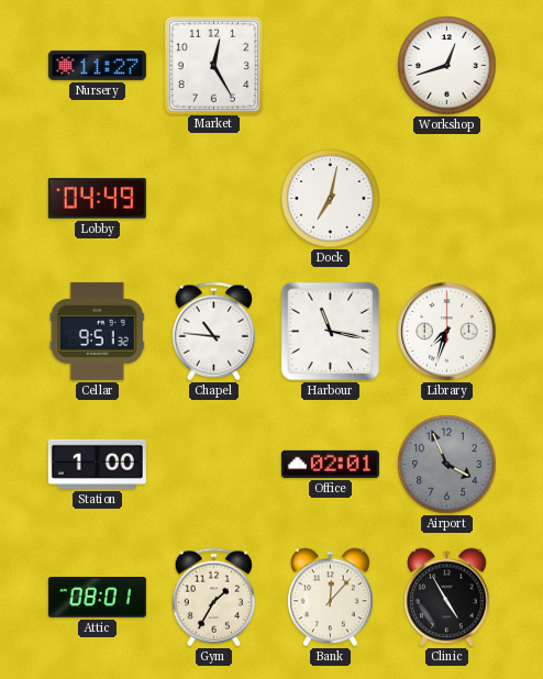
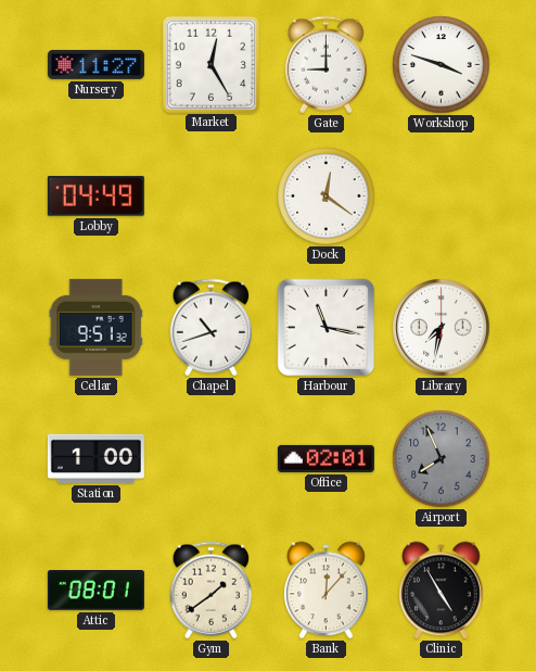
Gate: none -> 9:00
Workshop: 12:42 -> 3:48
Dock: 7:02 -> 12:21
Chapel: 10:46 -> 10:42
Library: 7:33 -> 7:32
Airport: 3:56 -> 7:56
Gym: 1:35 -> 1:39
